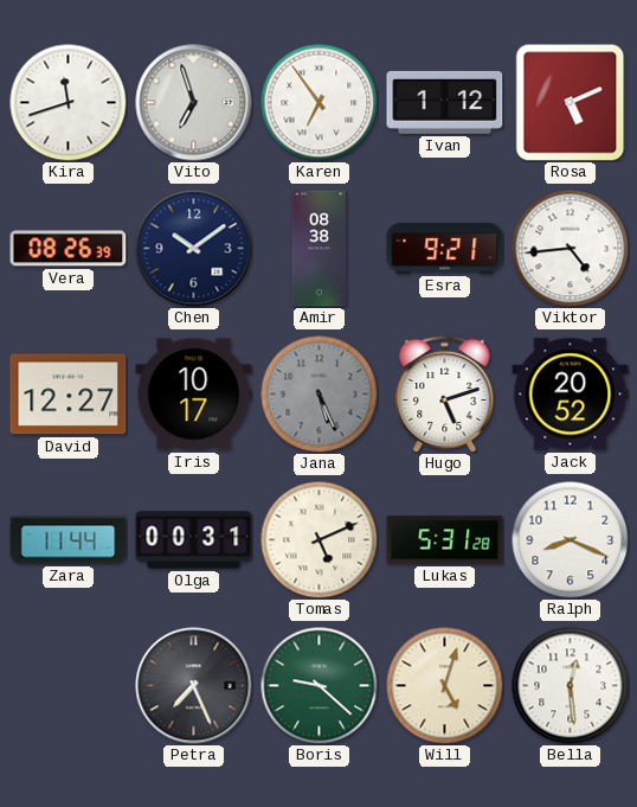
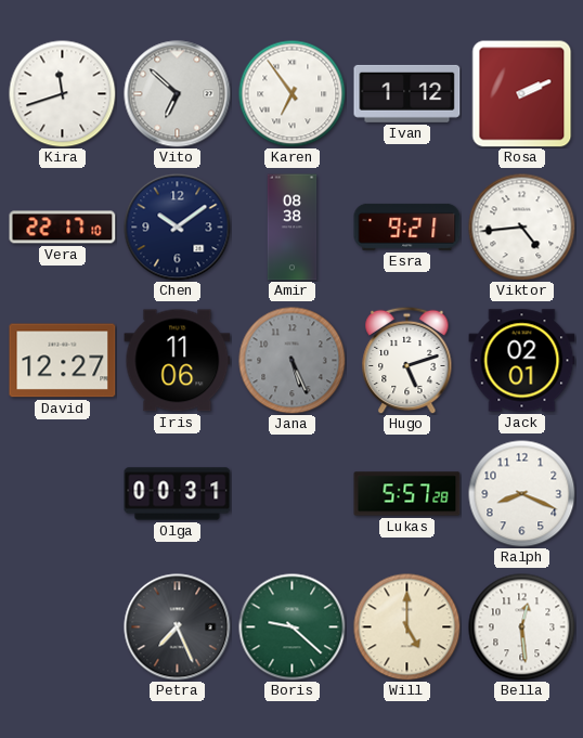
Vito: 6:57 -> 6:52
Rosa: 5:11 -> 2:11
Vera: 08:26 -> 22:17
Iris: 10:17 -> 11:06
Jack: 20:52 -> 02:01
Zara: 11:44 -> none
Tomas: 5:11 -> none
Lukas: 5:31 -> 5:57
Will: 5:03 -> 5:00
